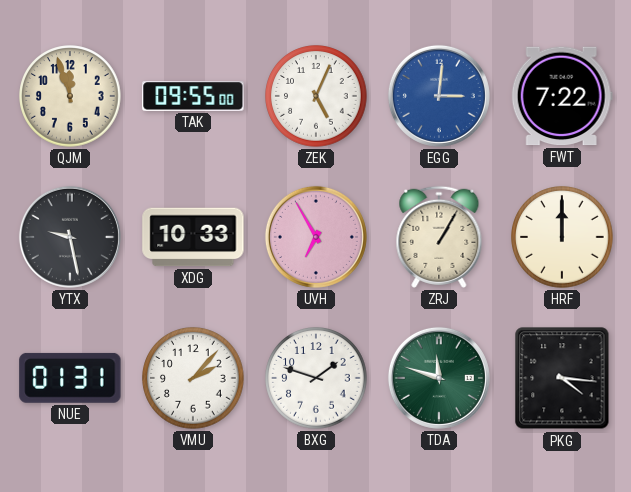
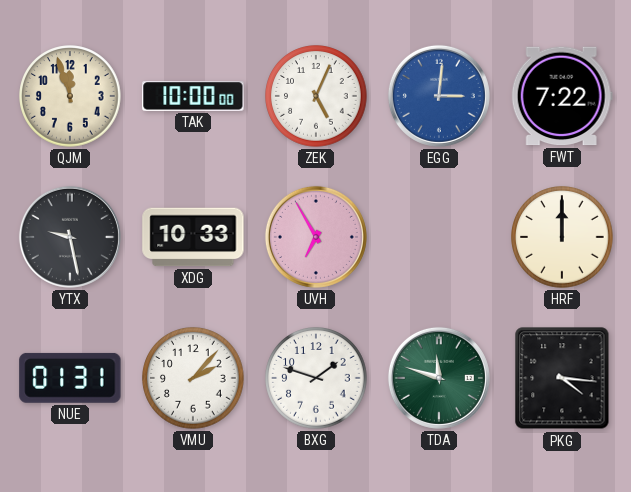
TAK: 09:55 -> 10:00
ZRJ: 1:05 -> none
